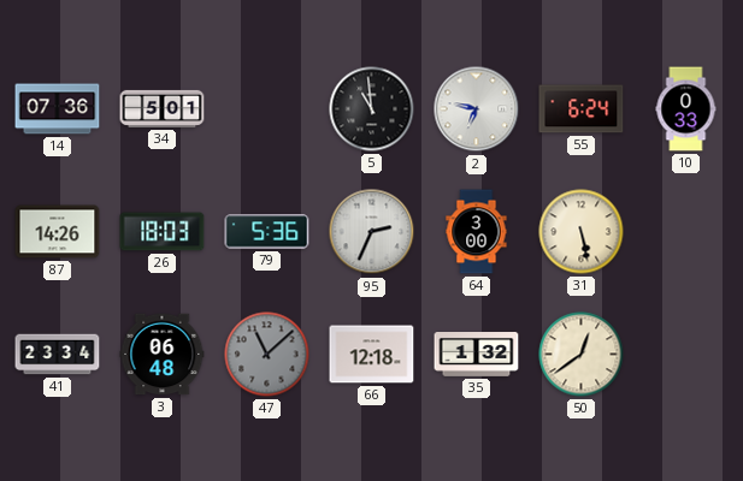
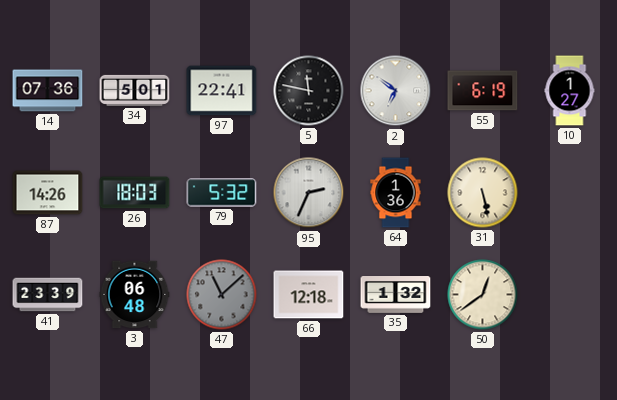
97: none -> 22:41
5: 10:59 -> 11:47
2: 6:47 -> 6:51
55: 6:24 -> 6:19
10: 0:33 -> 1:27
79: 5:36 -> 5:32
64: 3:00 -> 1:36
41: 23:34 -> 23:39
